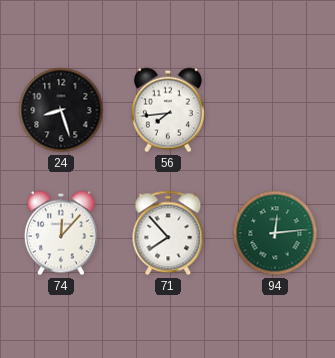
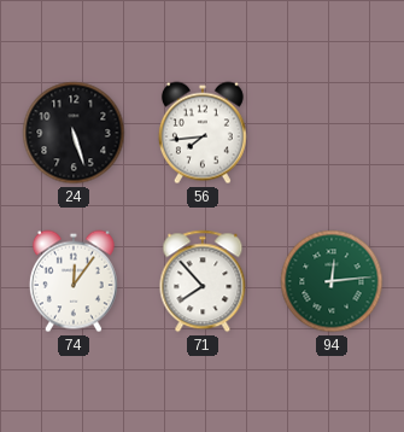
24: 8:27 -> 5:27
74: 12:07 -> 12:06
